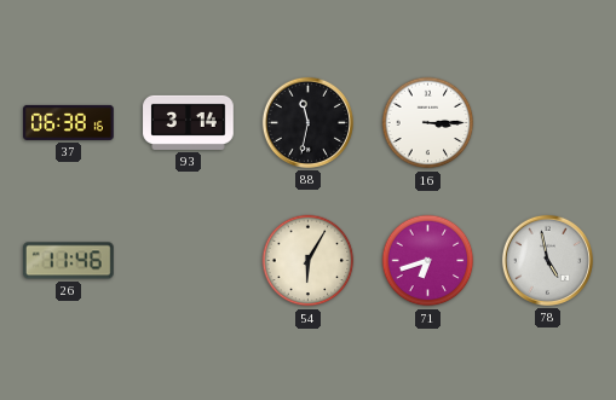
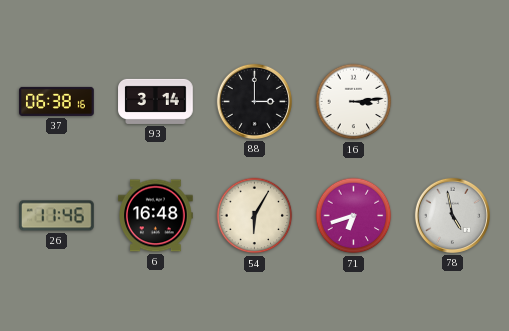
88: 11:32 -> 3:00
16: 3:15 -> 3:14
6: none -> 16:48
